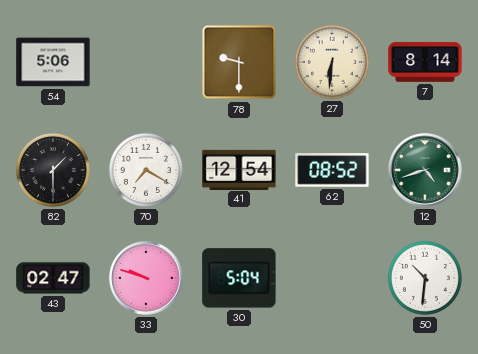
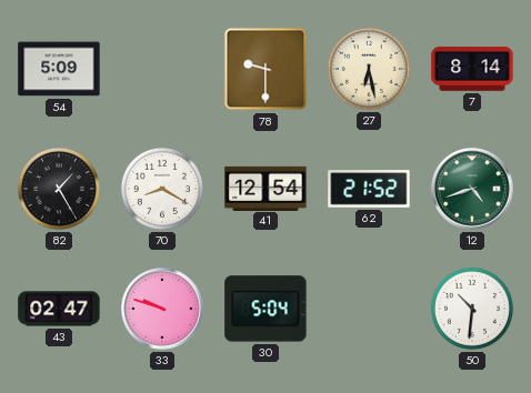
54: 5:06 -> 5:09
27: 6:31 -> 6:28
82: 1:30 -> 1:25
70: 7:20 -> 8:20
62: 08:52 -> 21:52
